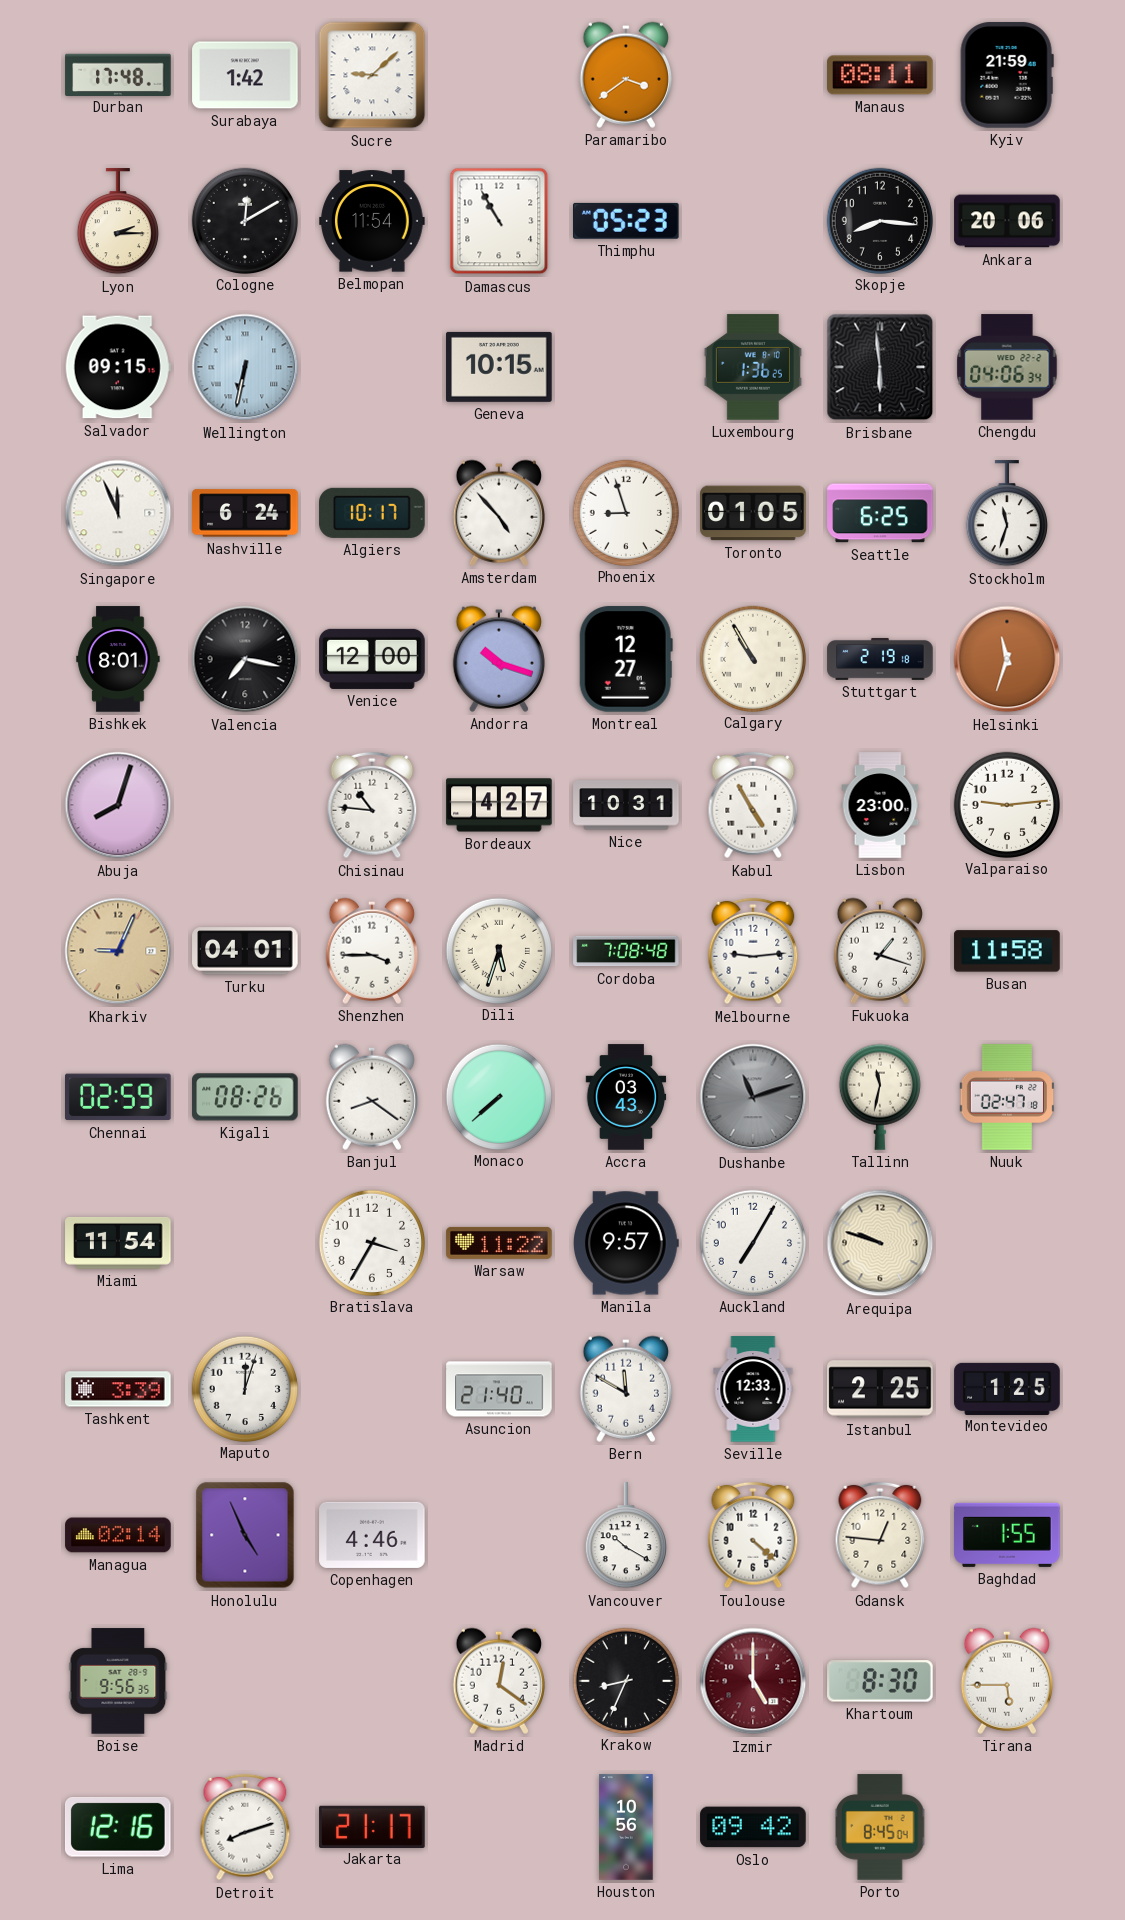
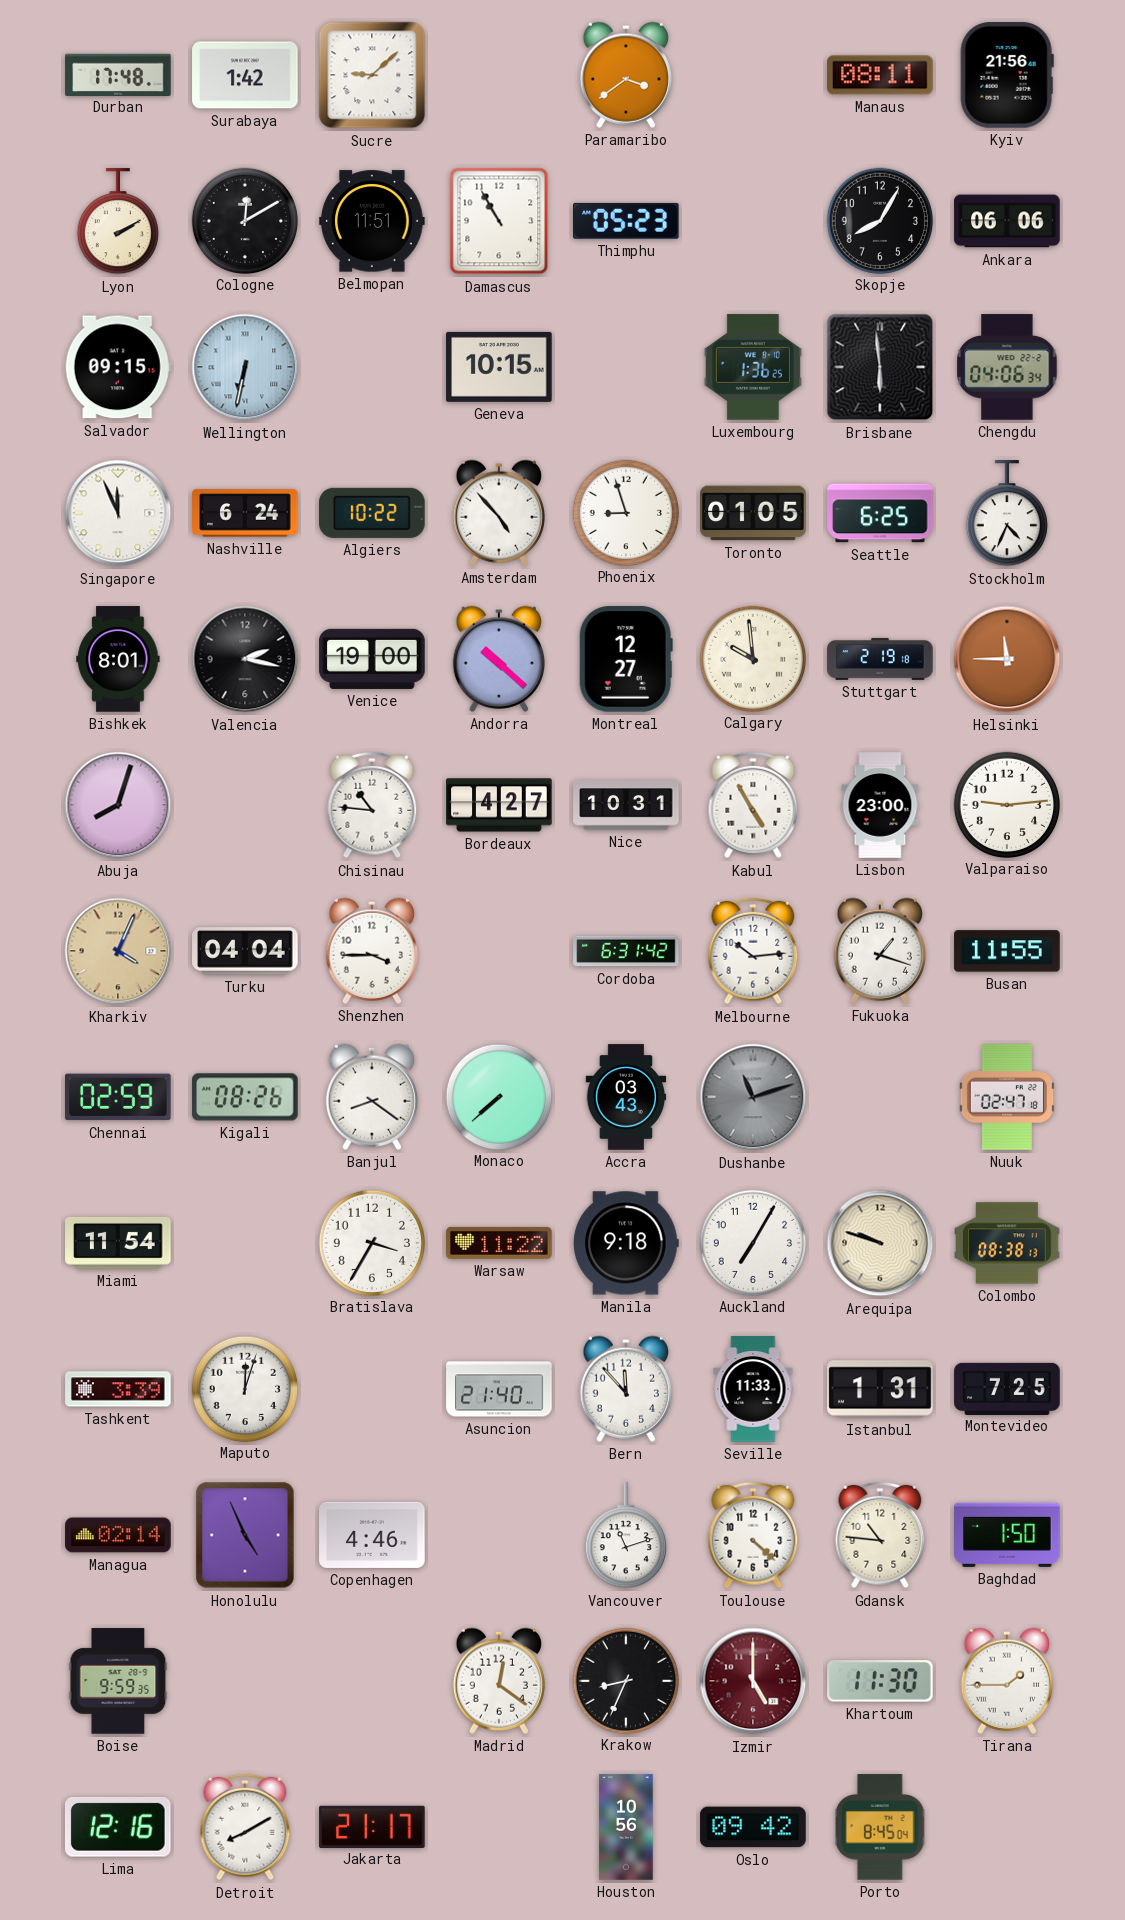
Kyiv: 21:59 -> 21:56
Lyon: 2:15 -> 2:10
Belmopan: 11:54 -> 11:51
Skopje: 8:16 -> 8:05
Ankara: 20:06 -> 06:06
Algiers: 10:17 -> 10:22
Stockholm: 11:33 -> 4:34
Valencia: 7:17 -> 2:17
Venice: 12:00 -> 19:00
Andorra: 10:18 -> 10:22
Calgary: 10:55 -> 9:59
Helsinki: 11:33 -> 11:45
Kharkiv: 9:04 -> 4:04
Turku: 04:01 -> 04:04
Dili: 5:33 -> none
Cordoba: 7:08 -> 6:31
Melbourne: 9:14 -> 10:14
Busan: 11:58 -> 11:55
Tallinn: 11:32 -> none
Manila: 9:57 -> 9:18
Colombo: none -> 08:38
Bern: 11:50 -> 11:53
Seville: 12:33 -> 11:33
Istanbul: 2:25 -> 1:31
Montevideo: 1:25 -> 7:25
Vancouver: 10:20 -> 11:12
Gdansk: 12:46 -> 10:46
Baghdad: 1:55 -> 1:50
Boise: 9:56 -> 9:59
Khartoum: 8:30 -> 11:30
Tirana: 5:45 -> 1:45
Detroit: 8:12 -> 8:10
